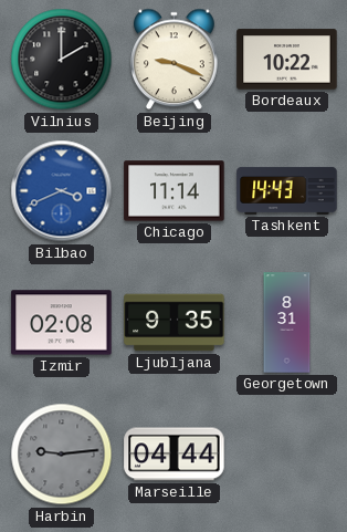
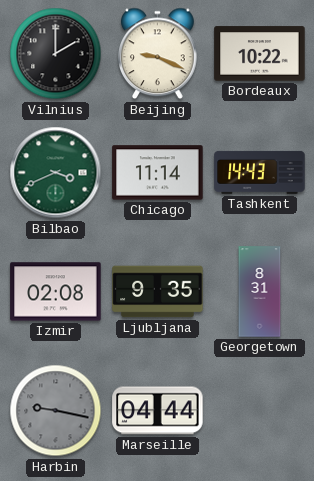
Bilbao dial: blue -> green
Harbin: 9:14 -> 9:17
